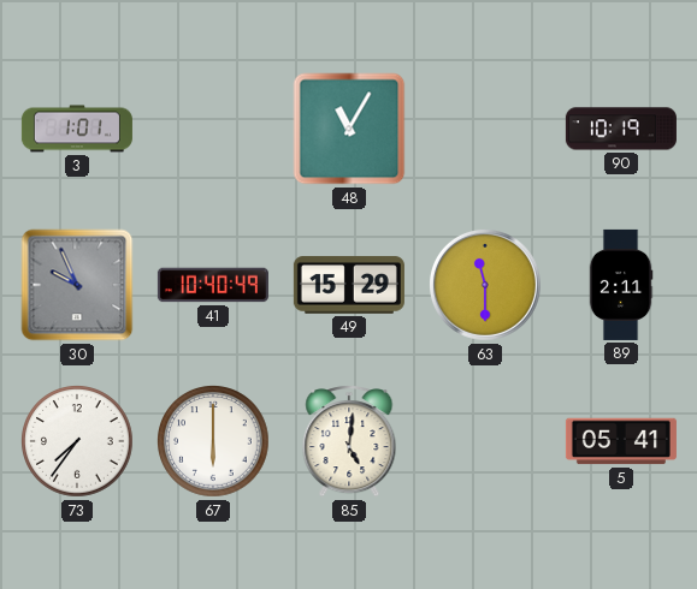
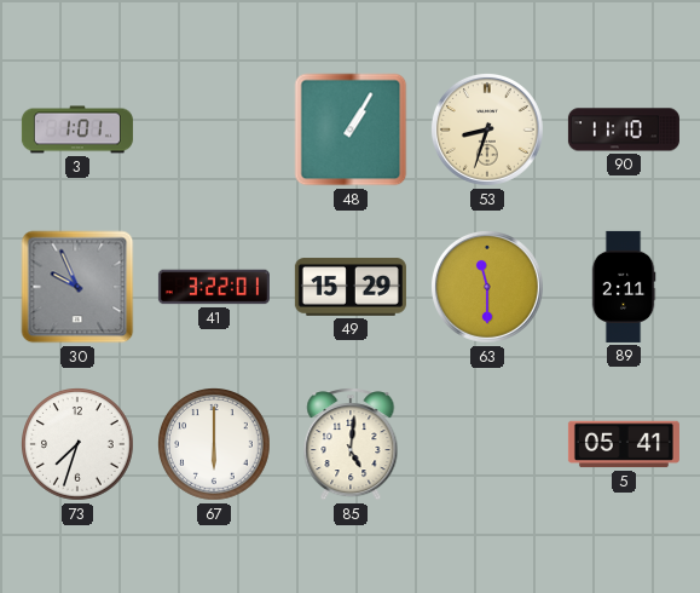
48: 11:05 -> 1:05
53: none -> 8:33
90: 10:19 -> 11:10
41: 10:40 -> 3:22
73: 7:36 -> 7:33
